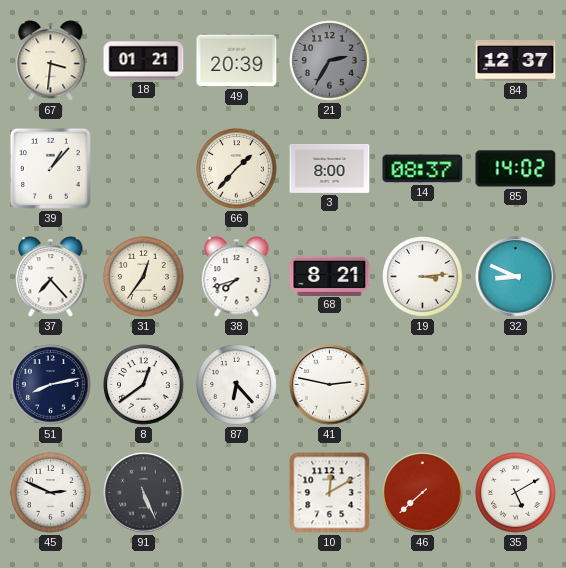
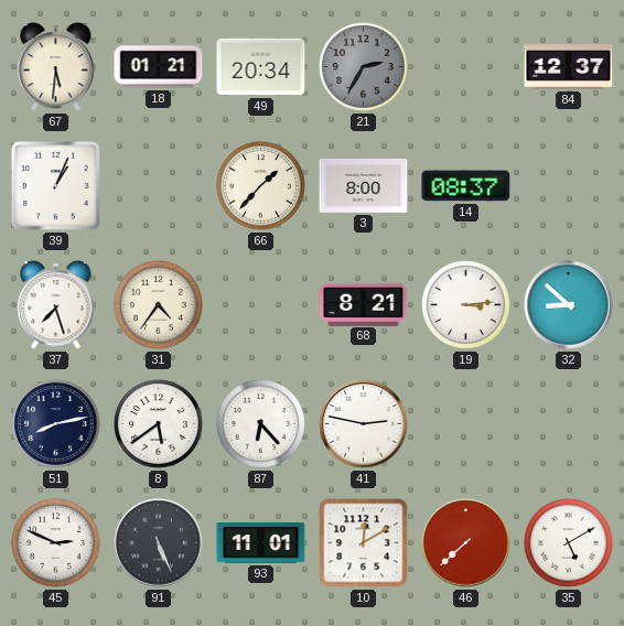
67: 3:31 -> 5:31
49: 20:39 -> 20:34
39: 1:07 -> 1:04
85: 14:02 -> none
37: 7:23 -> 7:27
31: 12:36 -> 4:36
38: 7:42 -> none
32: 8:49 -> 8:52
8: 12:39 -> 5:39
93: none -> 11:01
